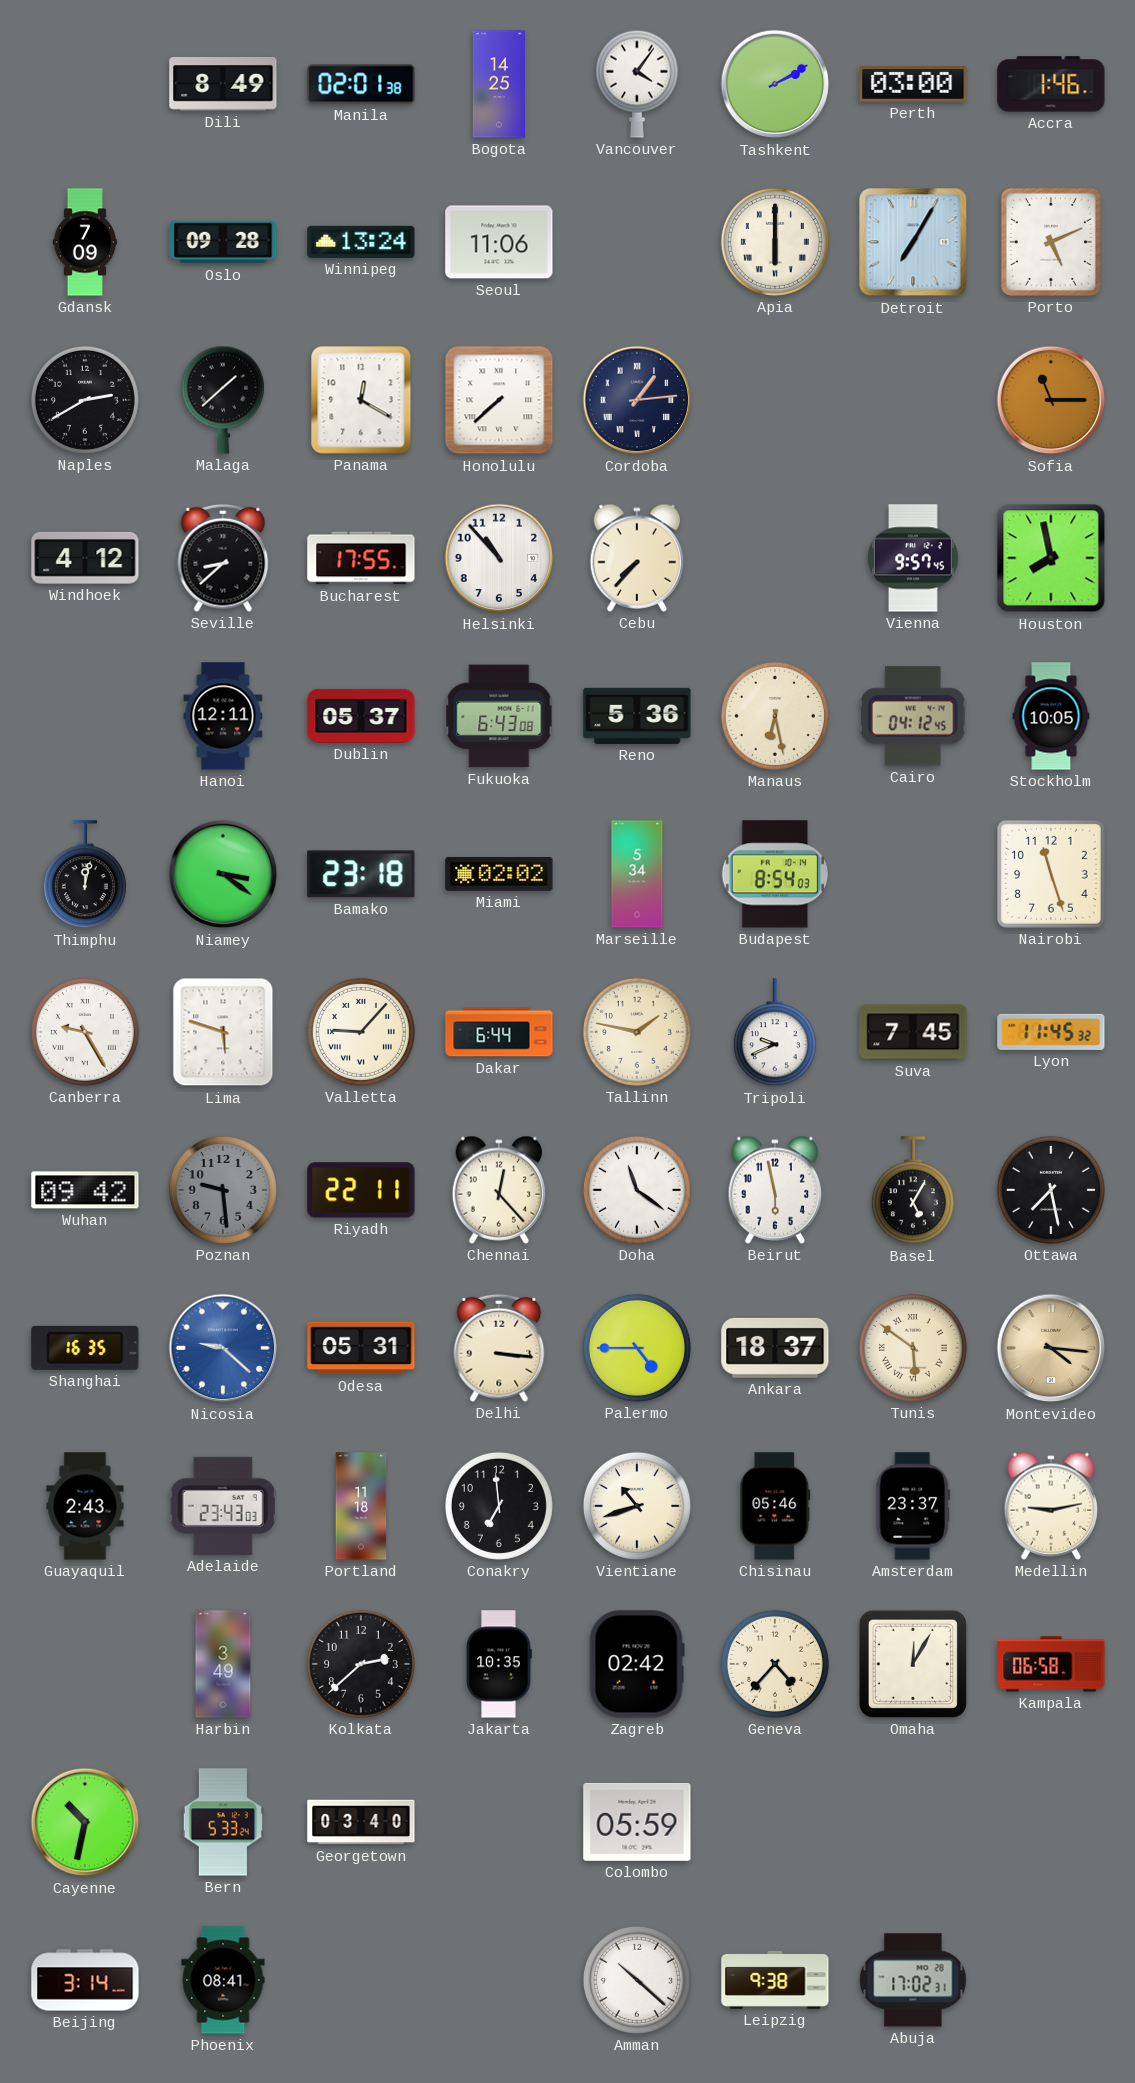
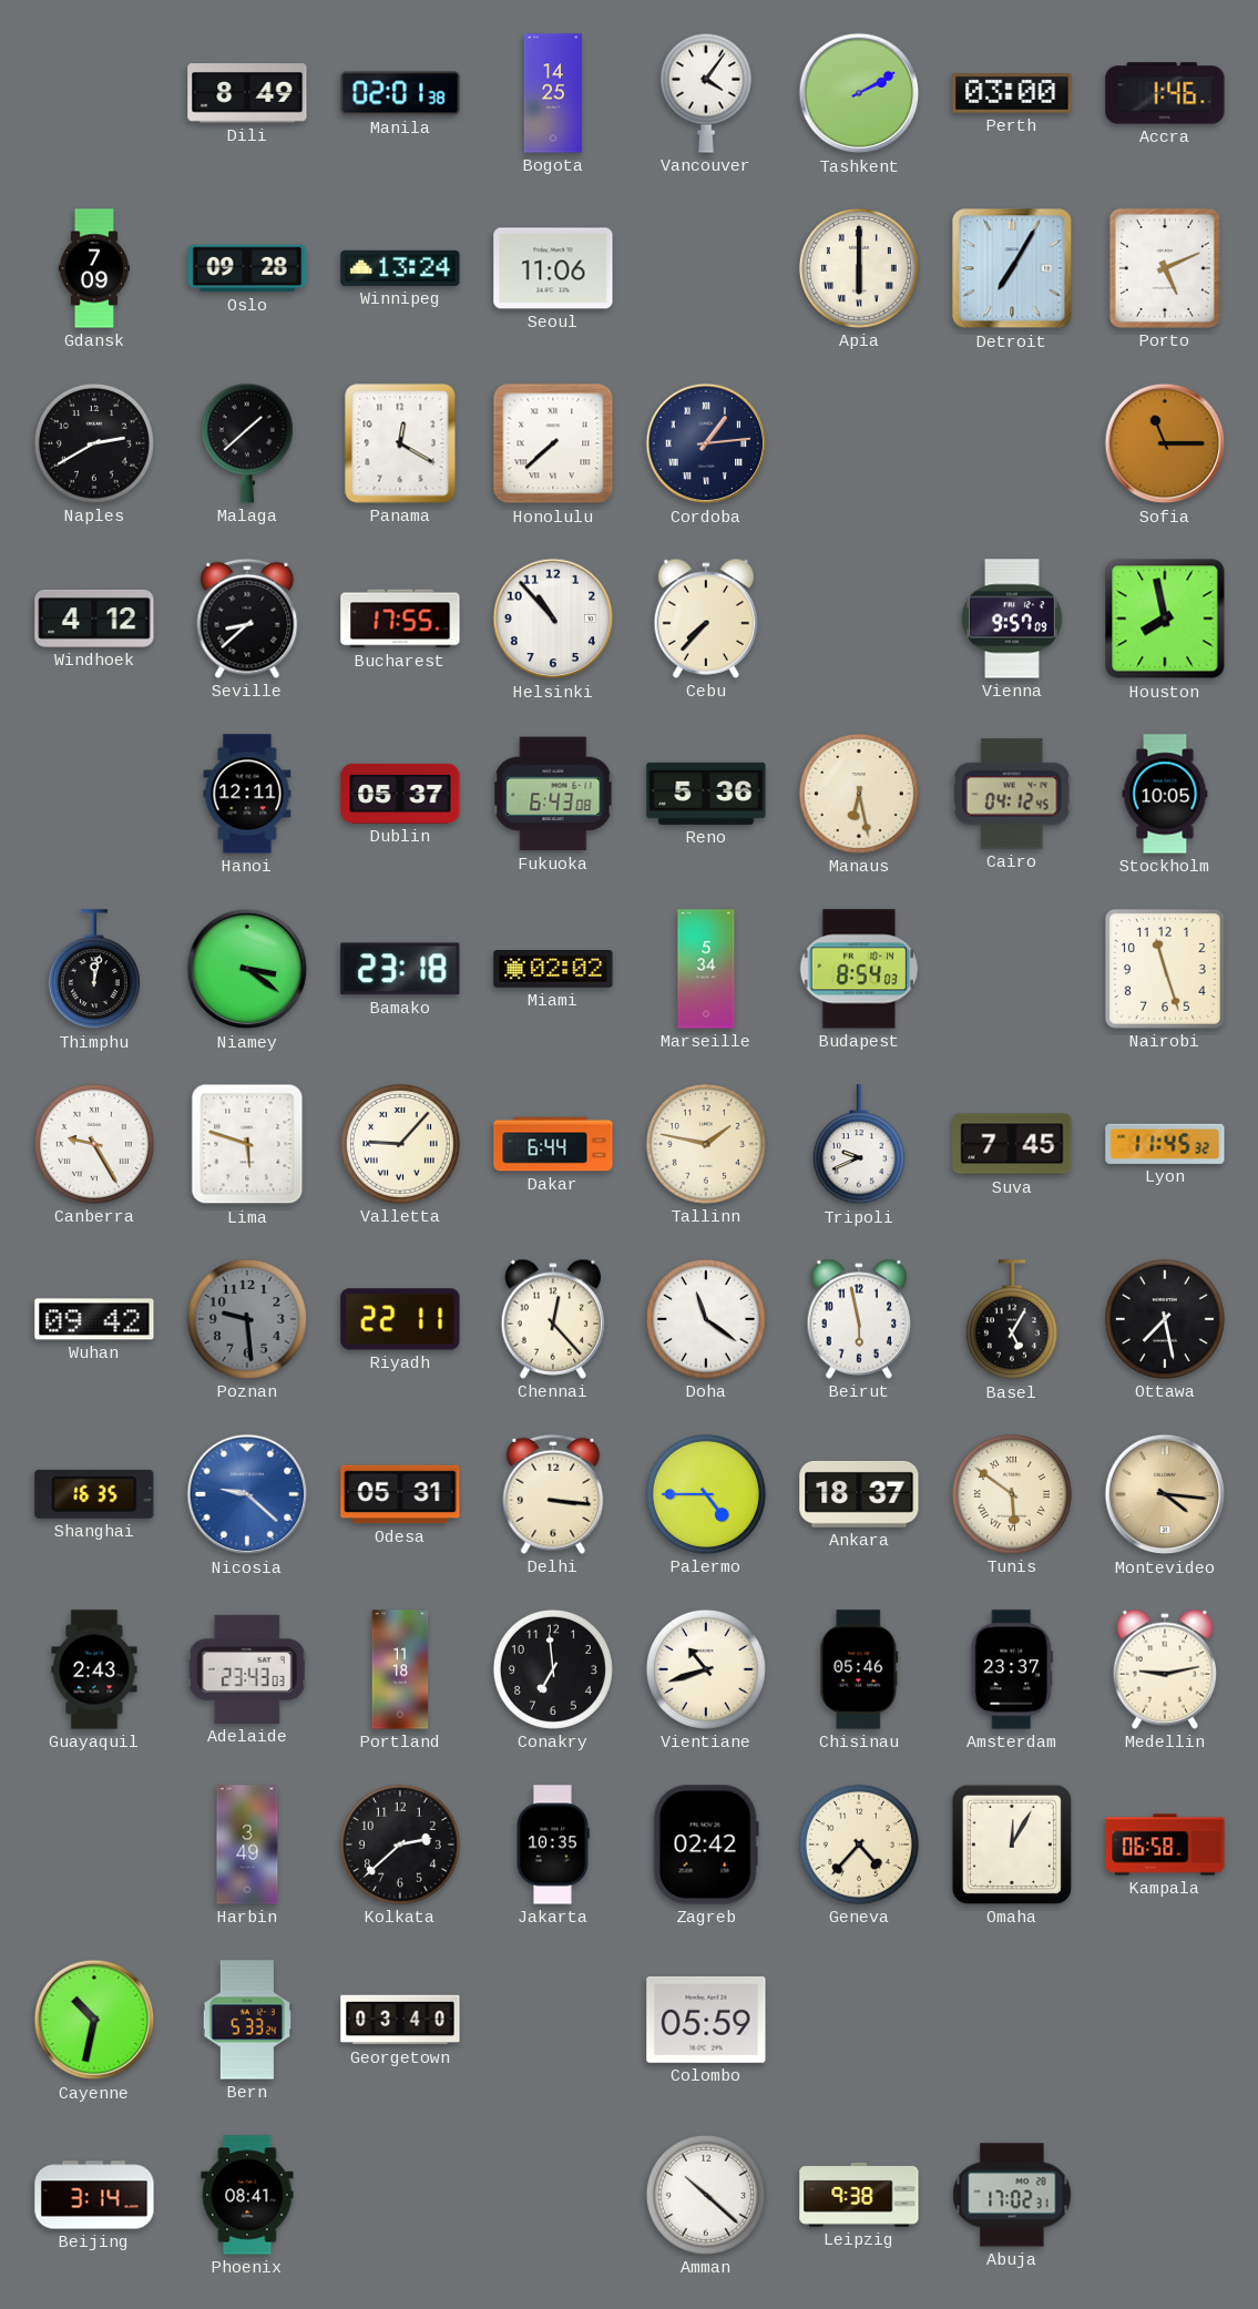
Vienna: 9:57:45 -> 9:57:09
